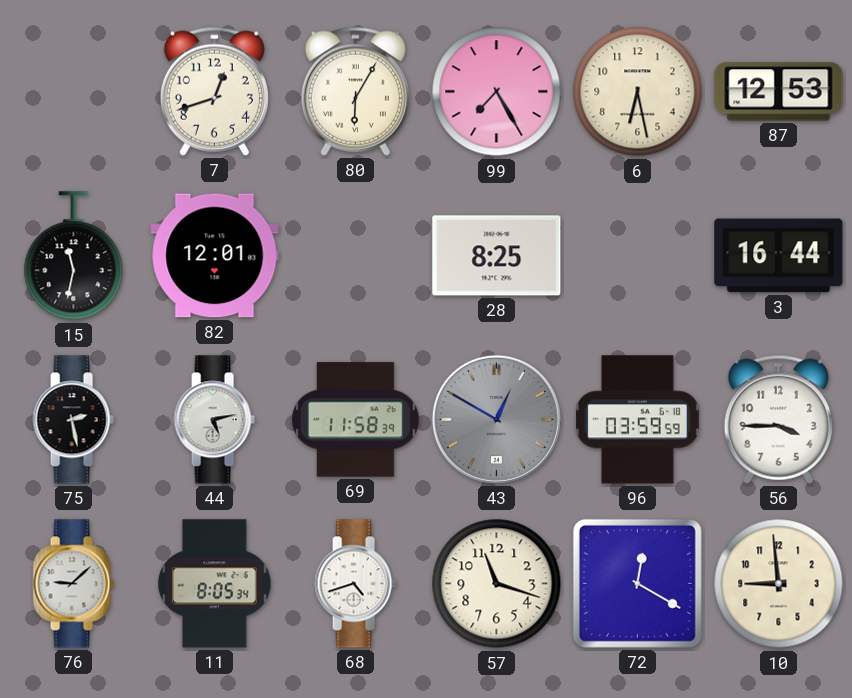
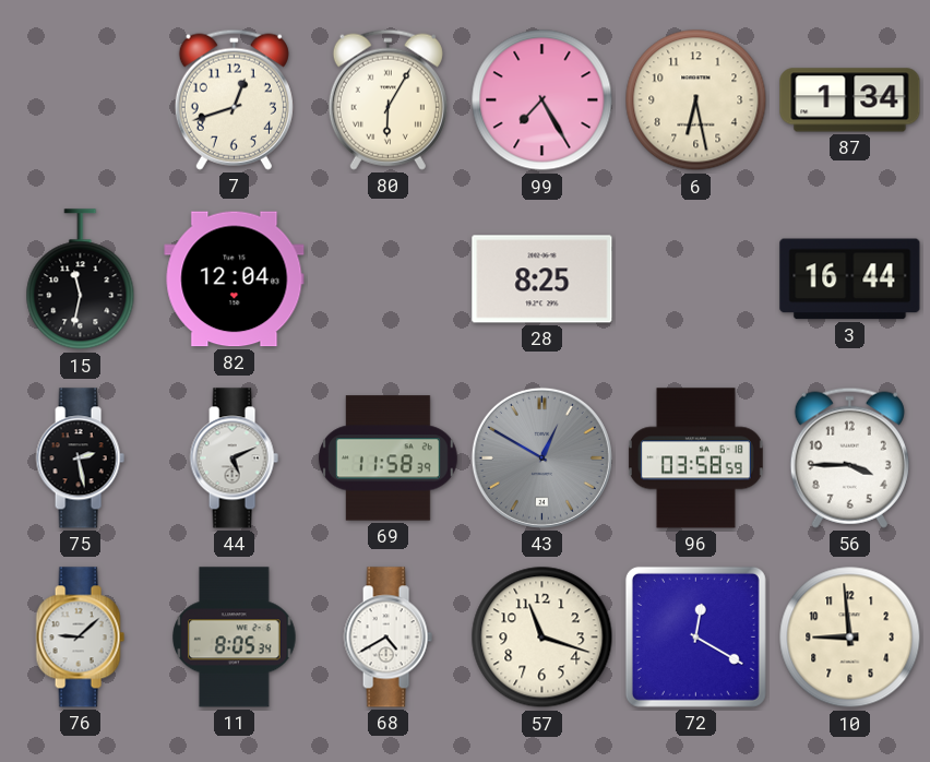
87: 12:53 -> 1:34
82: 12:01 -> 12:04
44: 5:13 -> 5:11
96: 03:59 -> 03:58
68: 4:42 -> 4:40
